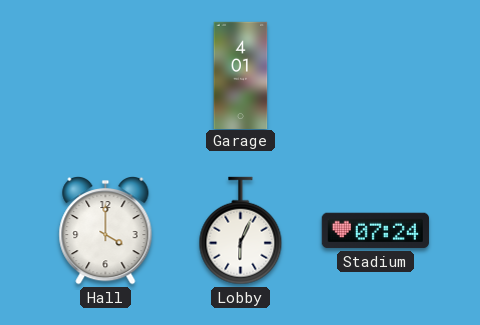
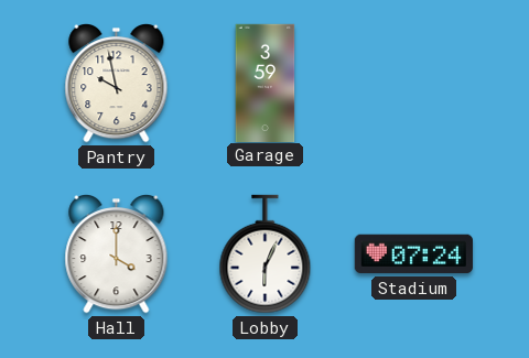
Pantry: none -> 9:58
Garage: 4:01 -> 3:59
